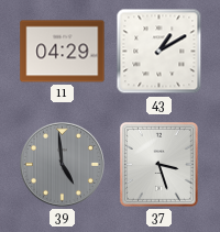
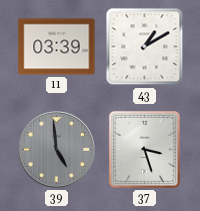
11: 04:29 -> 03:39
